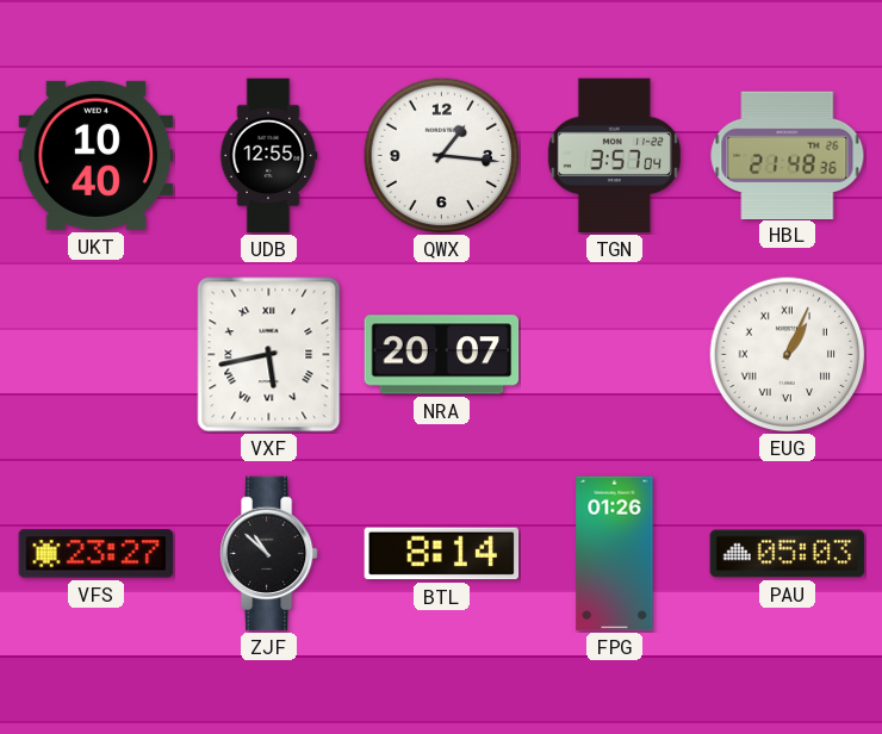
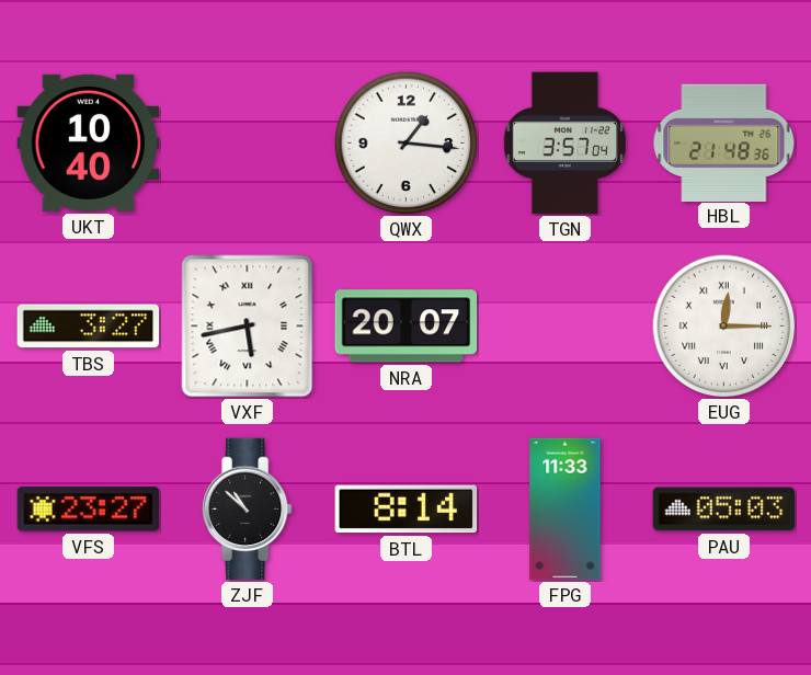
UDB: 12:55 -> none
TBS: none -> 3:27
EUG: 1:04 -> 12:15
FPG: 01:26 -> 11:33
